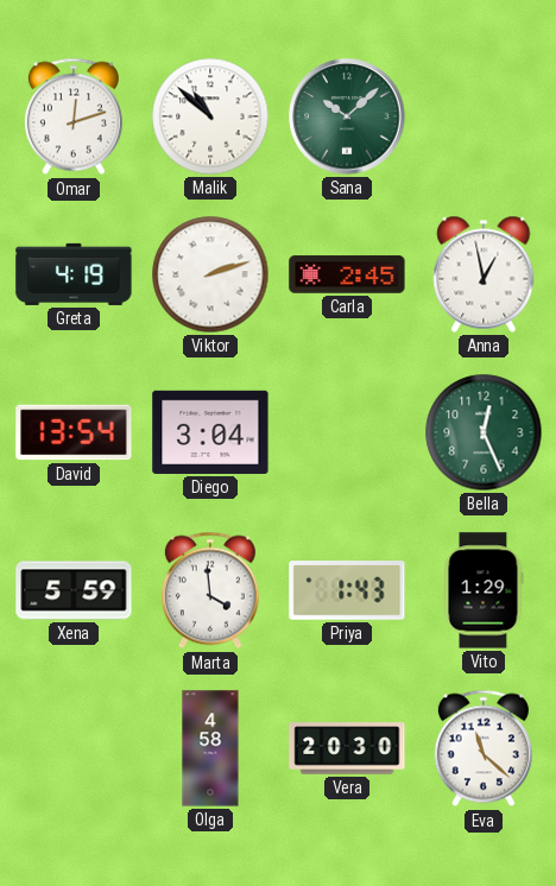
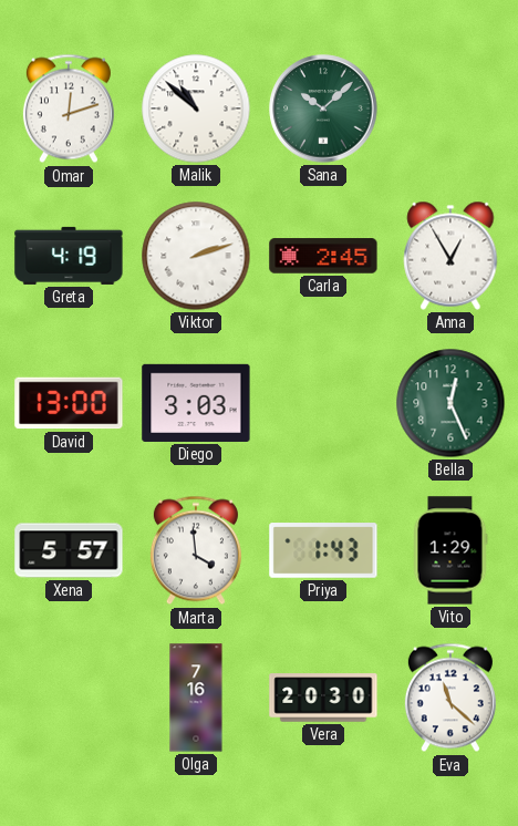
Anna: 12:58 -> 12:55
David: 13:54 -> 13:00
Diego: 3:04 -> 3:03
Xena: 5:59 -> 5:57
Olga: 4:58 -> 7:16
